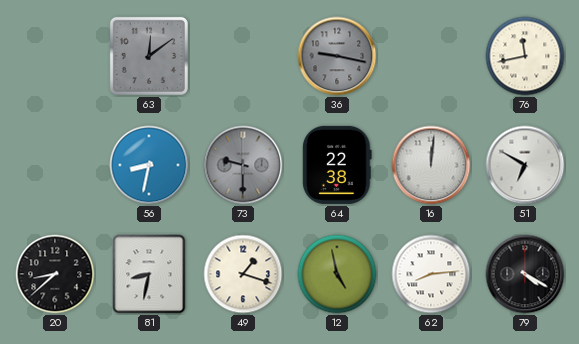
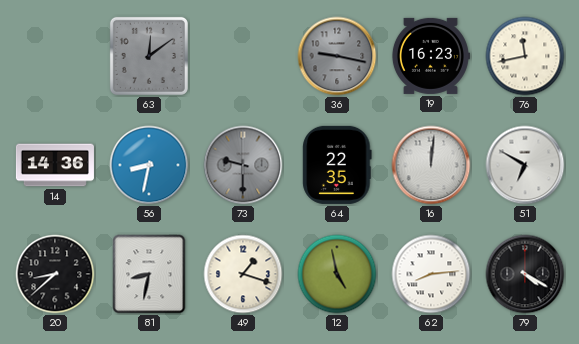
19: none -> 16:23
14: none -> 14:36
64: 22:38 -> 22:35
